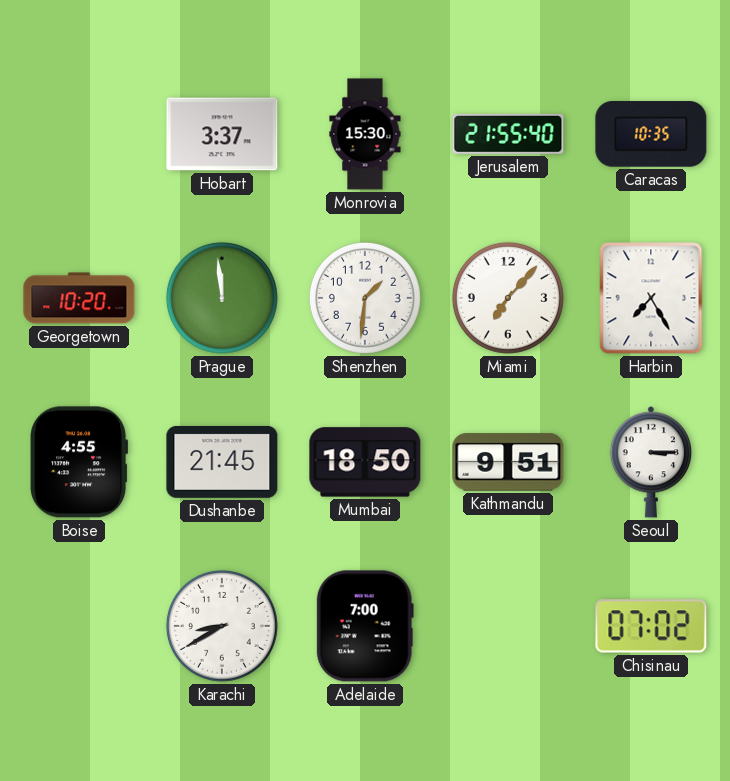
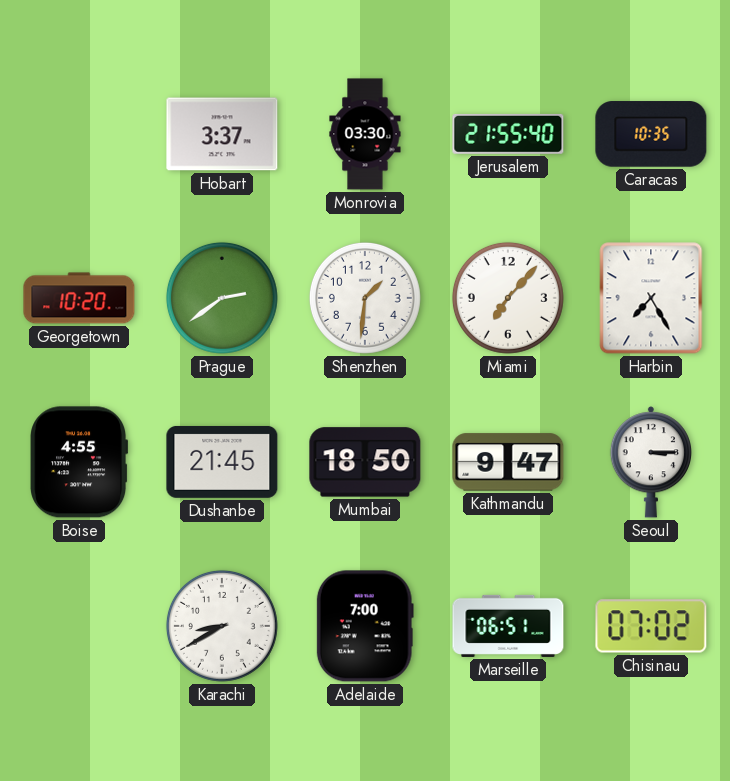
Monrovia: 15:30 -> 03:30
Prague: 11:59 -> 2:39
Kathmandu: 9:51 -> 9:47
Marseille: none -> 06:51
